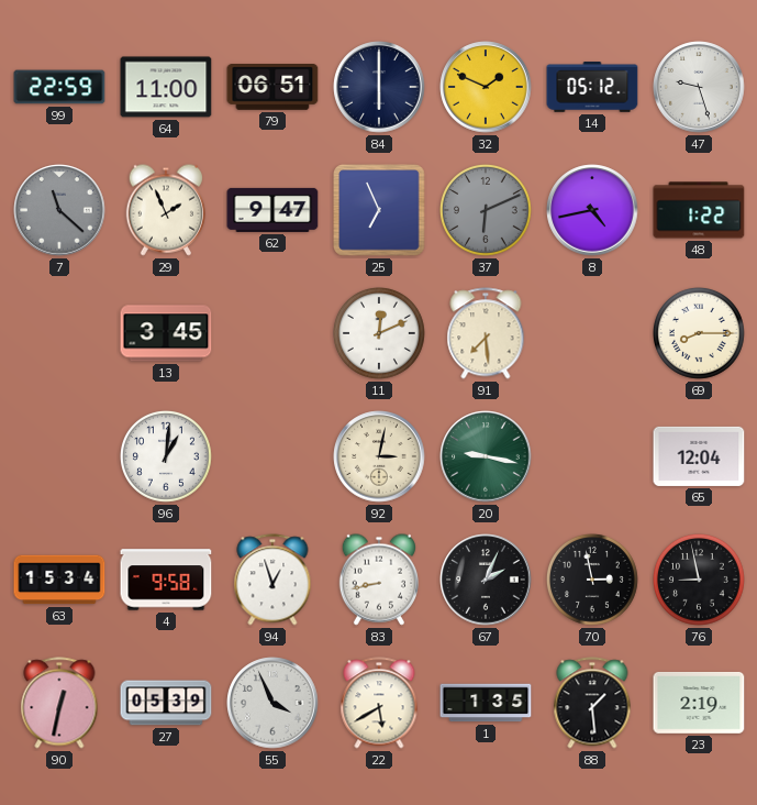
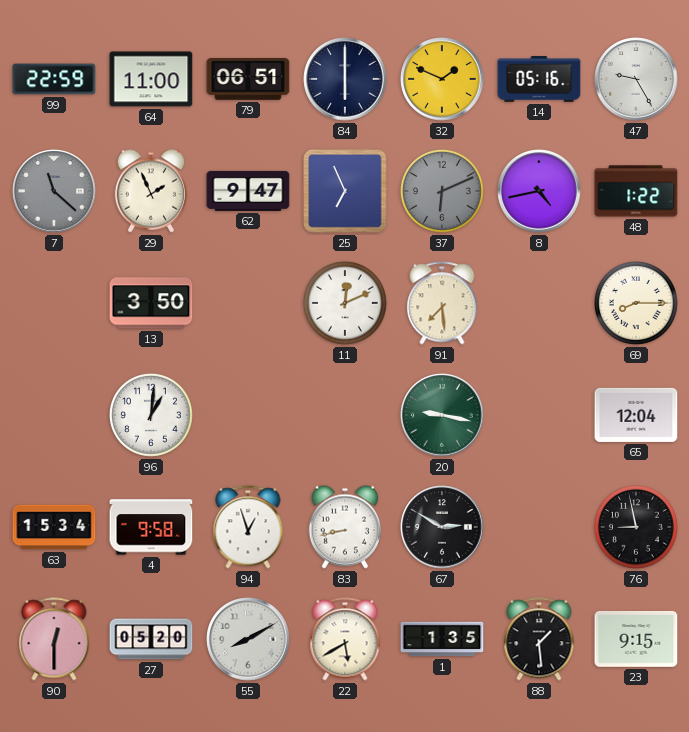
14: 05:12 -> 05:16
47: 9:27 -> 9:25
13: 3:45 -> 3:50
92: 3:02 -> none
67: 2:04 -> 2:50
70: 2:58 -> none
90: 12:32 -> 12:30
27: 05:39 -> 05:20
55: 3:56 -> 8:10
23: 2:19 -> 9:15
